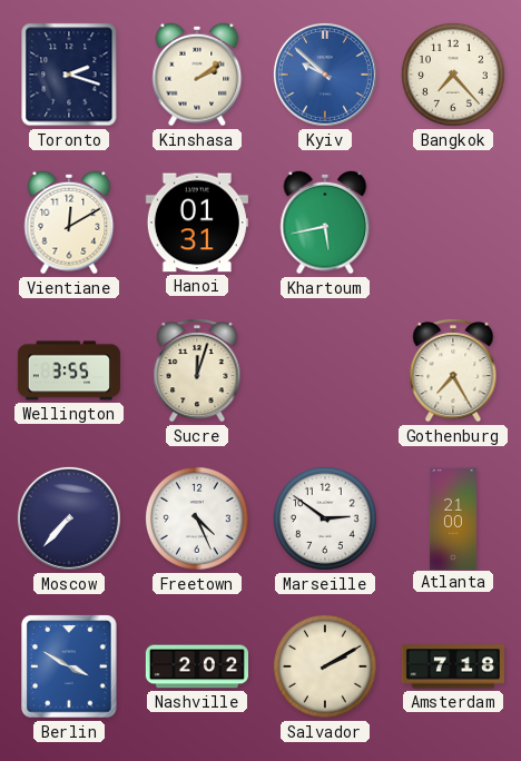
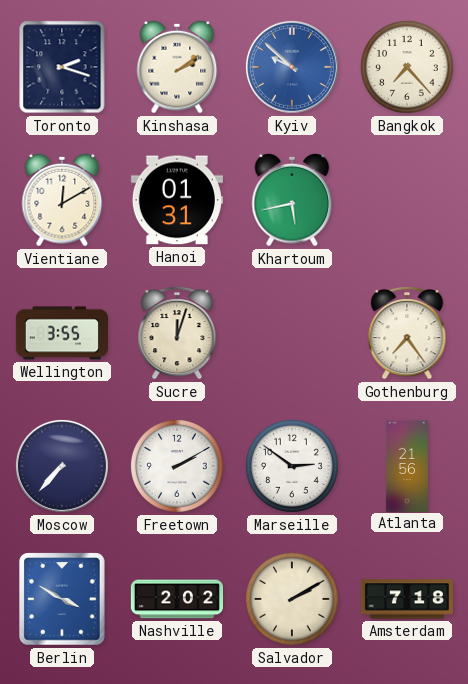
Gothenburg: 7:25 -> 7:24
Freetown: 4:26 -> 2:10
Atlanta: 21:00 -> 21:56
